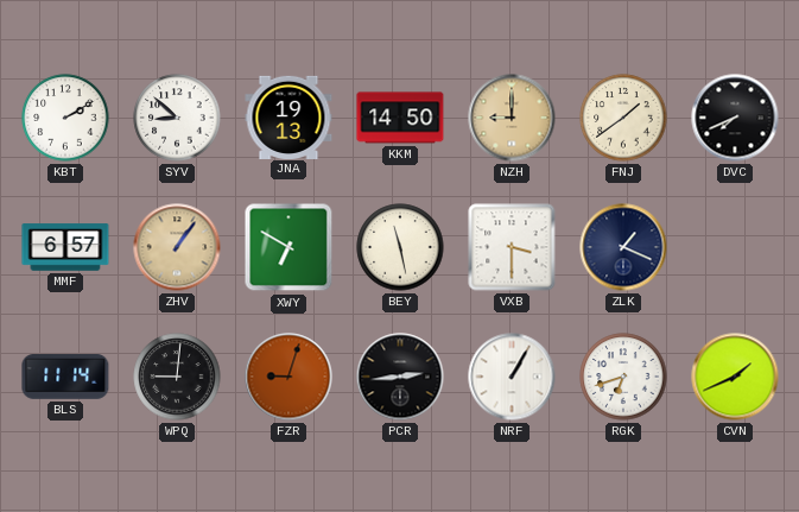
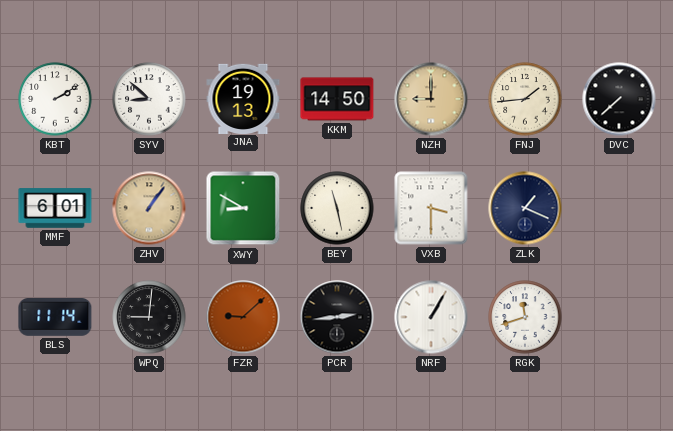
FNJ: 1:39 -> 1:44
DVC: 7:41 -> 7:38
MMF: 6:57 -> 6:01
XWY: 6:50 -> 8:50
FZR: 9:03 -> 9:08
RGK: 6:42 -> 11:42
CVN: 1:41 -> none
